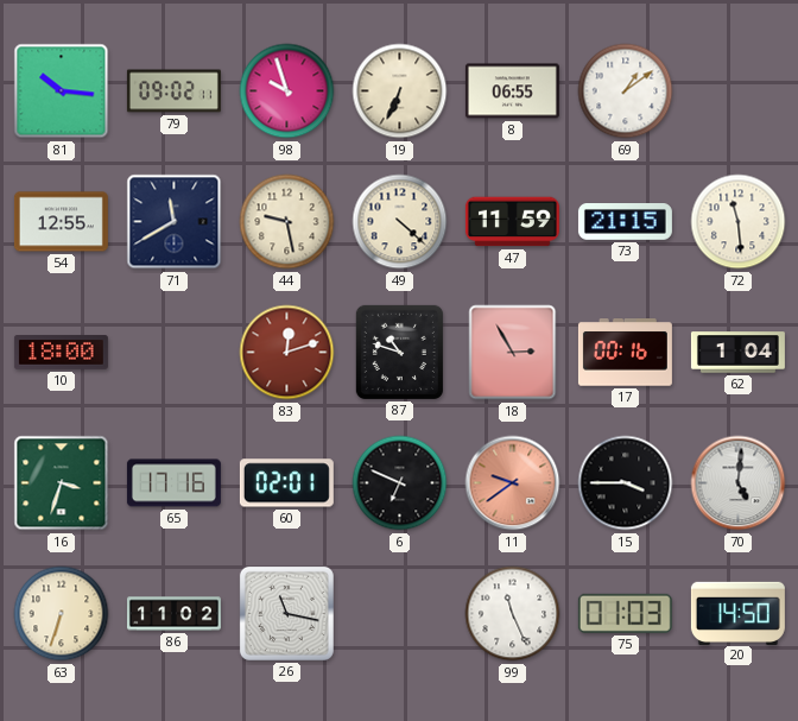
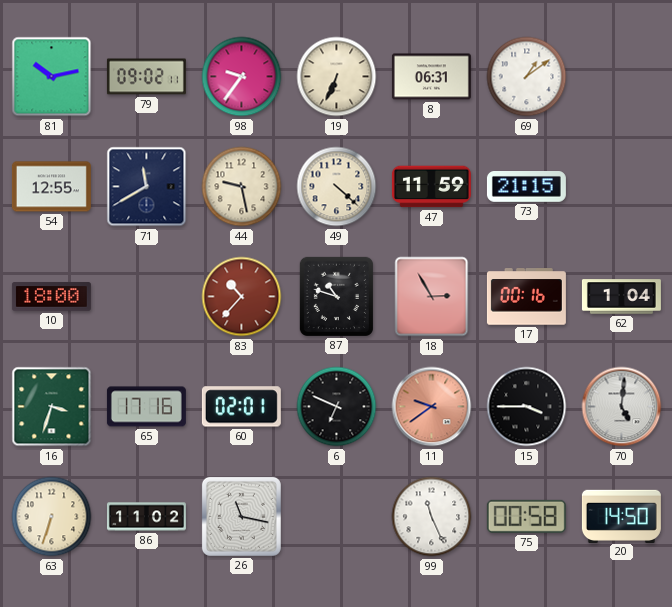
81: 10:16 -> 10:13
98: 9:57 -> 9:36
8: 06:55 -> 06:31
72: 11:29 -> none
83: 12:12 -> 10:37
75: 01:03 -> 00:58
